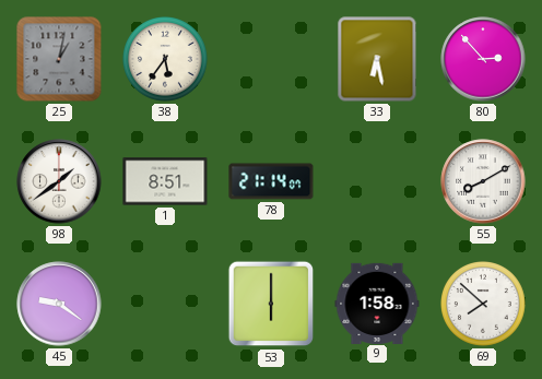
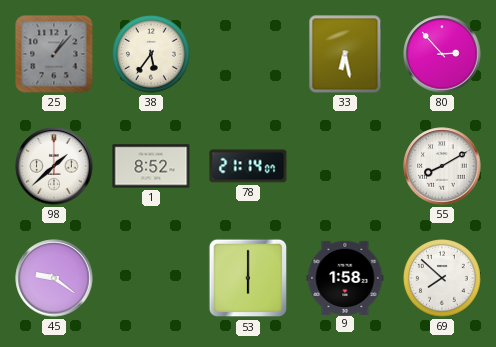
25: 1:02 -> 1:07
98: 1:39 -> 1:38
1: 8:51 -> 8:52
